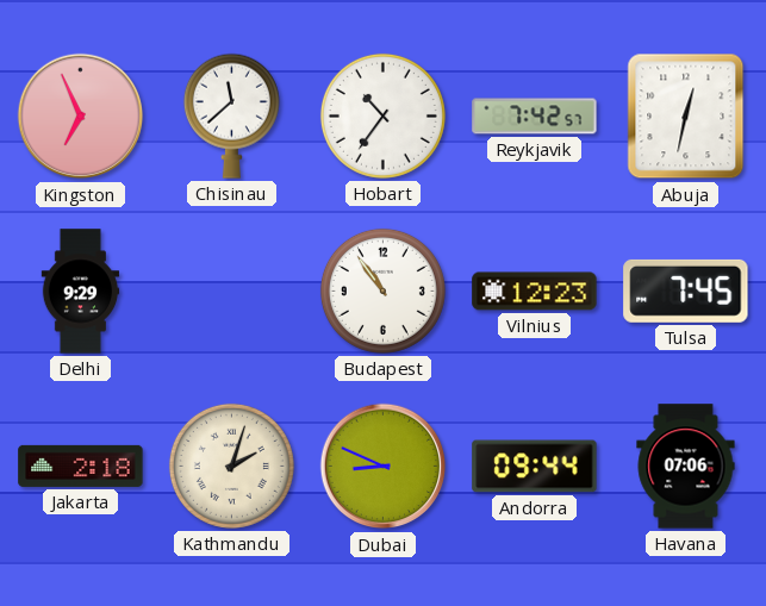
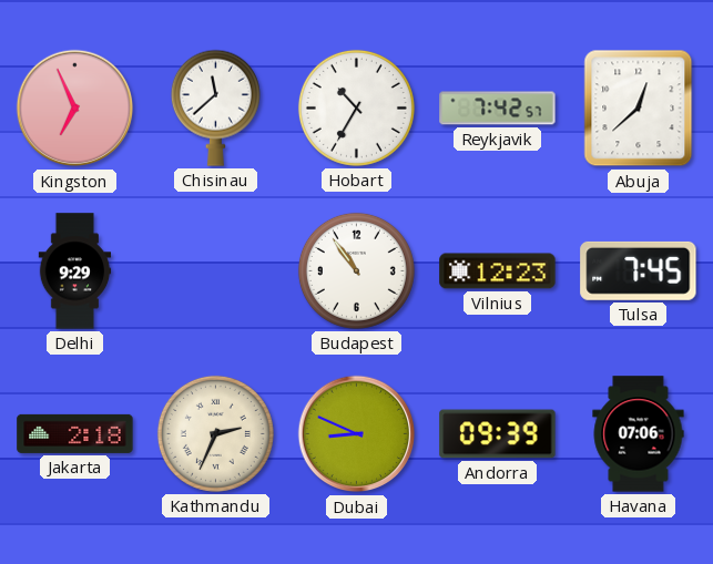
Hobart: 10:36 -> 10:35
Abuja: 12:32 -> 12:38
Kathmandu: 2:03 -> 2:34
Andorra: 09:44 -> 09:39
